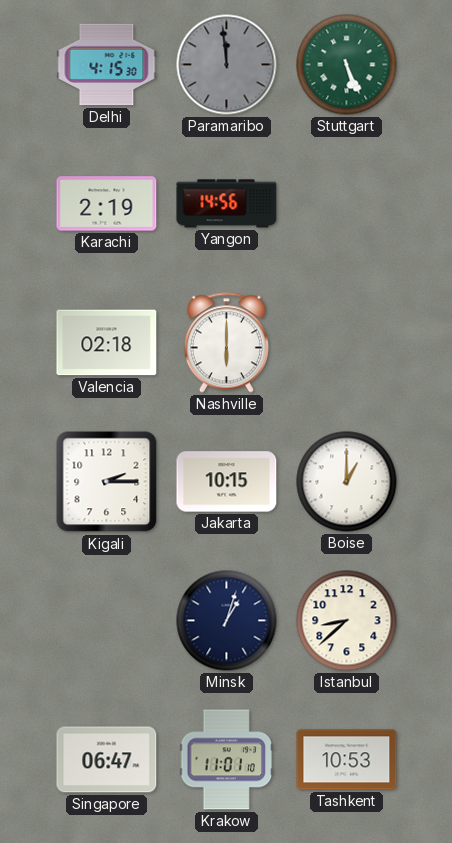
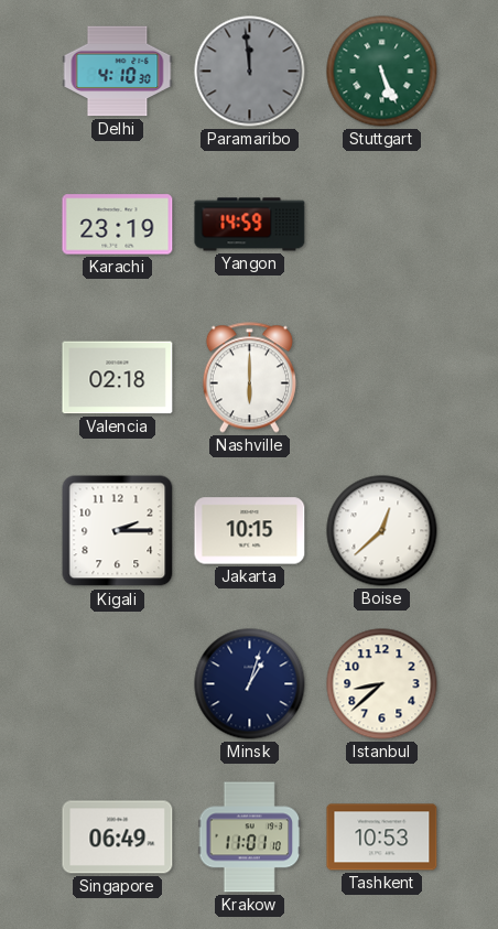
Delhi: 4:15 -> 4:10
Karachi: 2:19 -> 23:19
Yangon: 14:56 -> 14:59
Boise: 1:00 -> 12:38
Singapore: 06:47 -> 06:49
